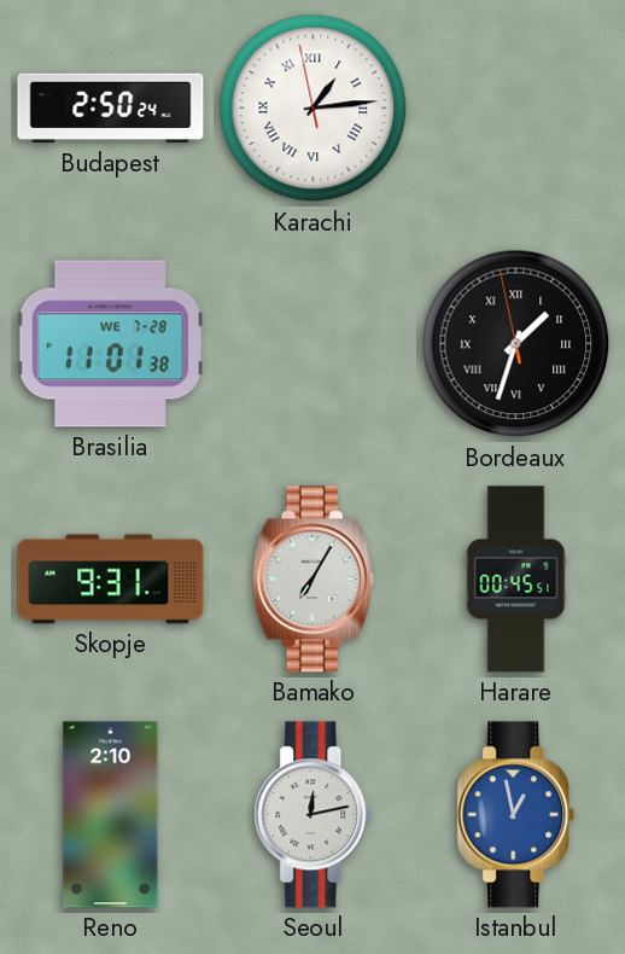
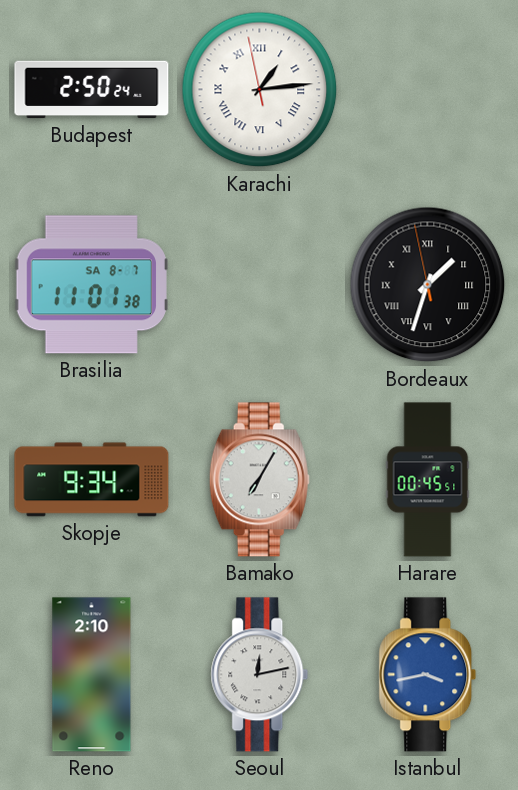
Brasilia date: WE 7-28 -> SA 8-7
Skopje: 9:31 -> 9:34
Istanbul: 12:58 -> 3:43
